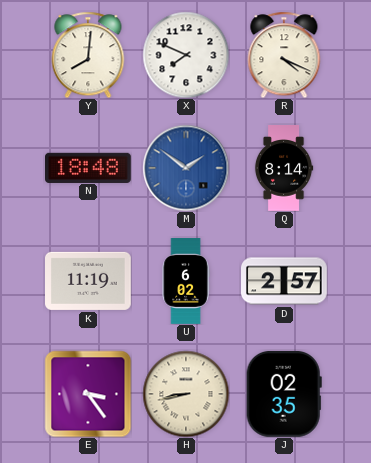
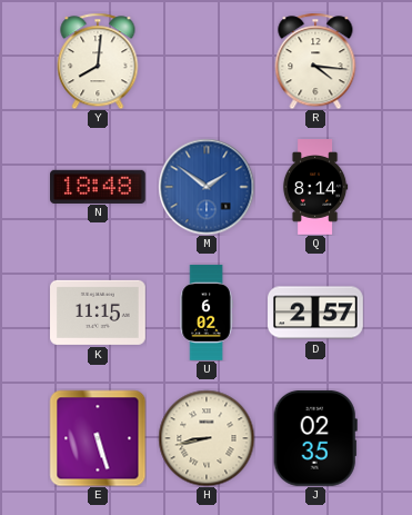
X: 7:49 -> none
R: 4:19 -> 4:16
K: 11:19 -> 11:15
E: 3:24 -> 5:27
